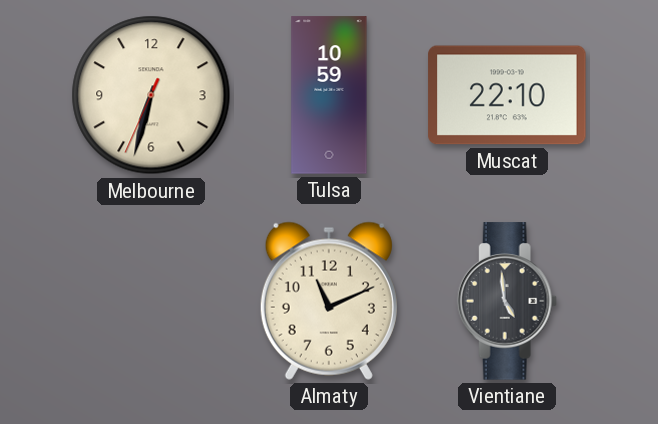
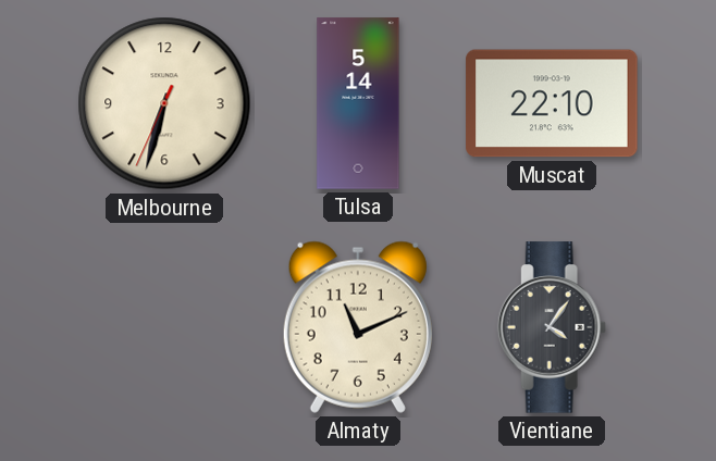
Tulsa: 10:59 -> 5:14
Vientiane: 4:59 -> 4:06
